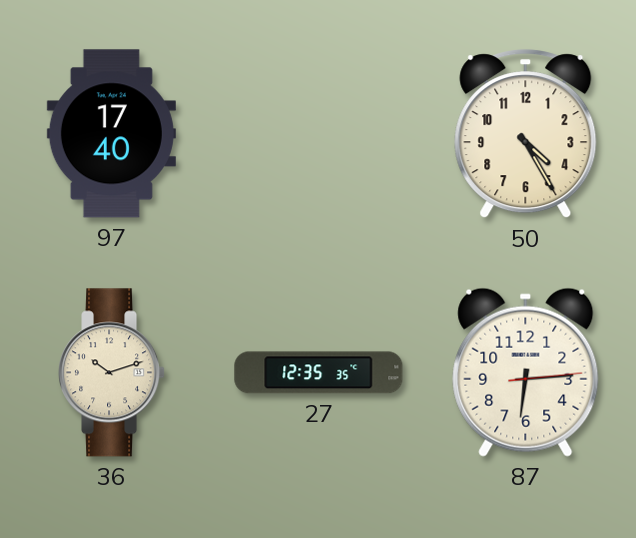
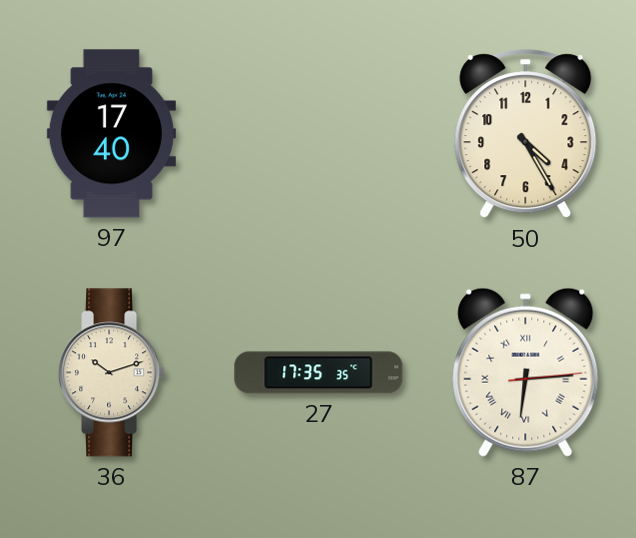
27: 12:35 -> 17:35
87 numerals: Arabic -> Roman
